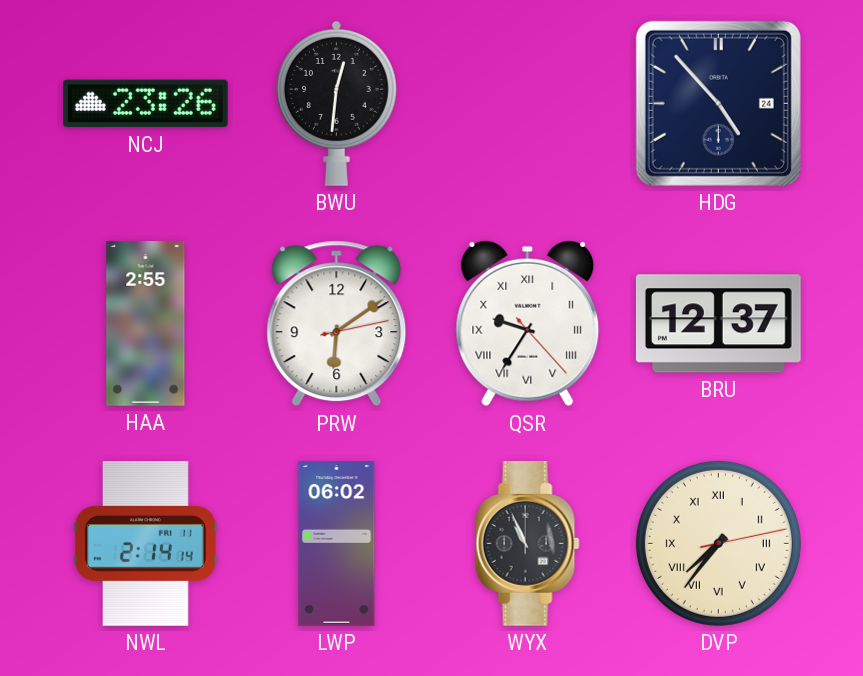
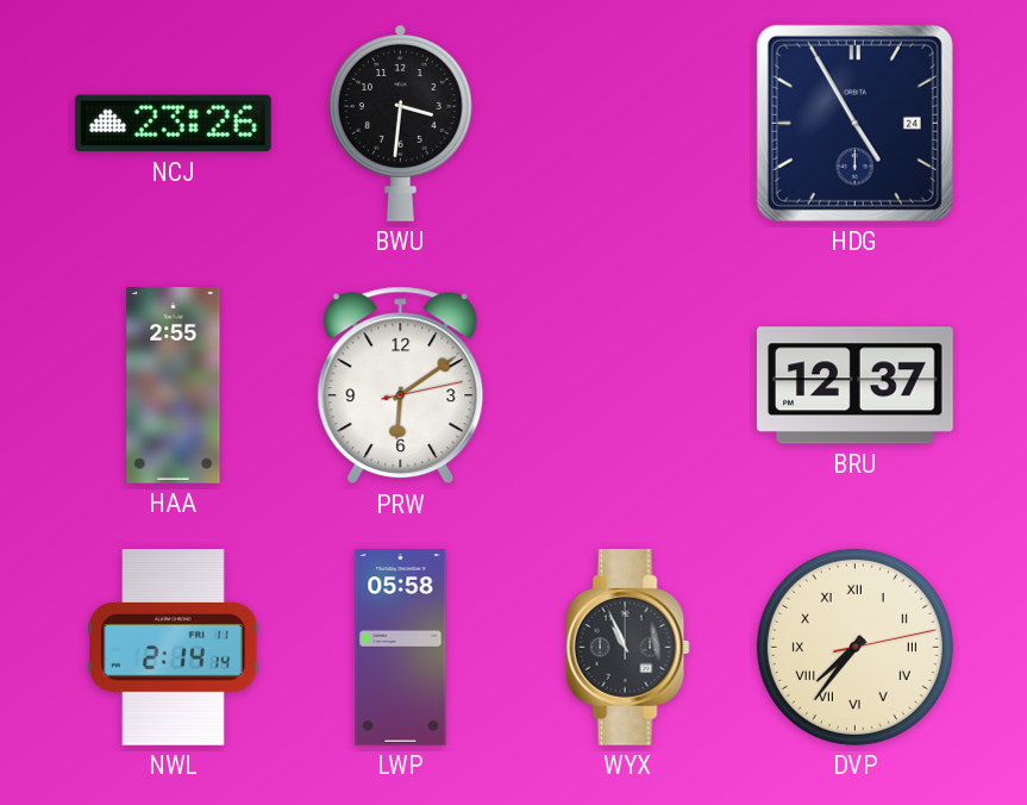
BWU: 12:31 -> 3:31
HDG: 4:53 -> 4:55
QSR: 9:35 -> none
LWP: 06:02 -> 05:58
